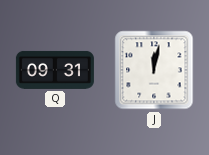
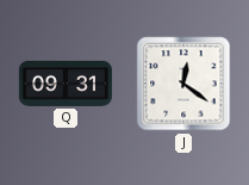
J: 12:02 -> 12:21
